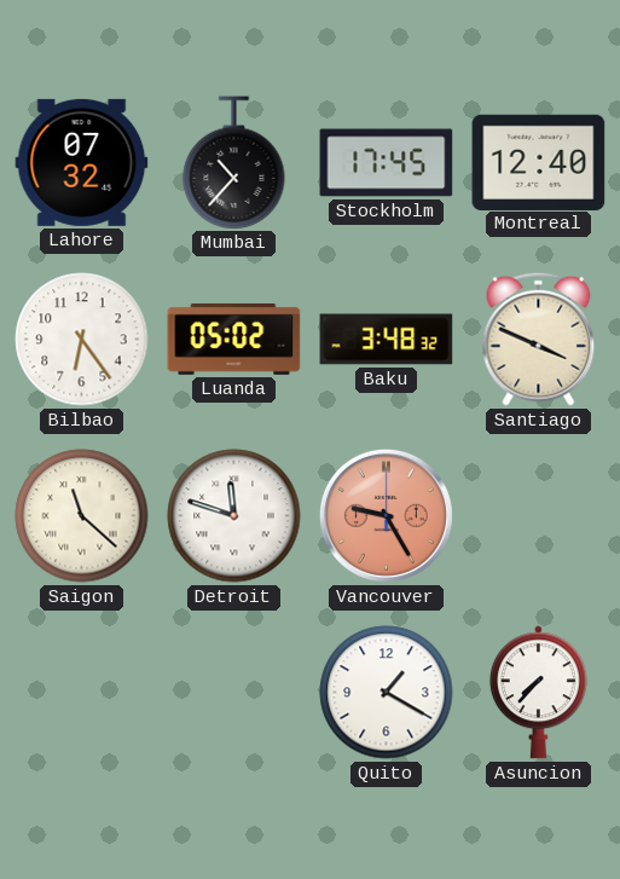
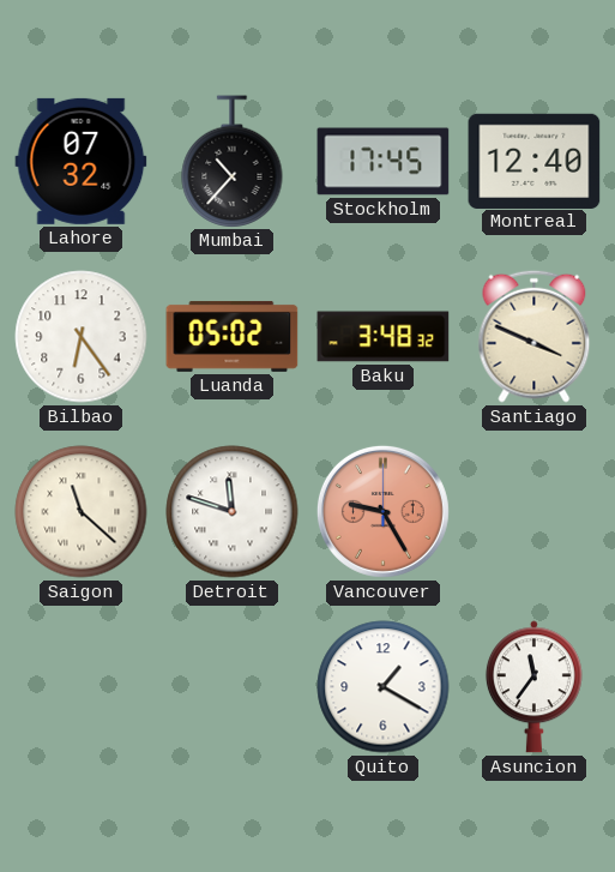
Asuncion: 7:37 -> 11:36
